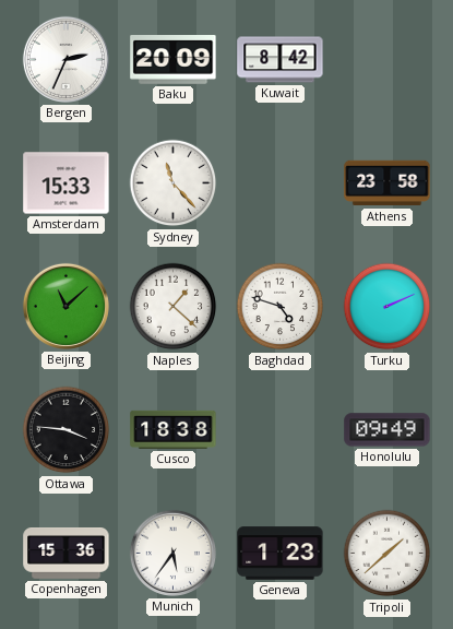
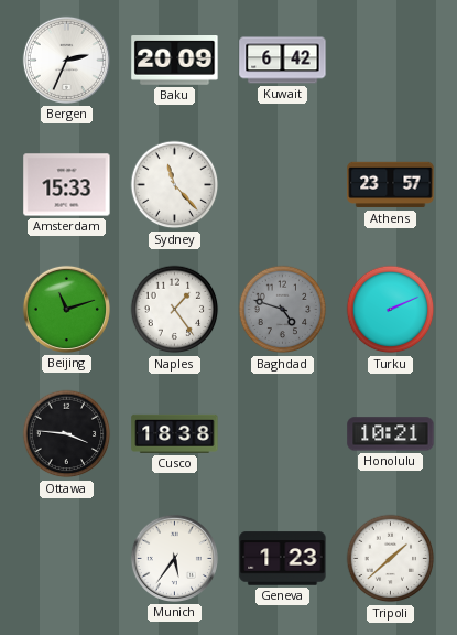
Kuwait: 8:42 -> 6:42
Athens: 23:58 -> 23:57
Beijing: 11:08 -> 11:12
Naples: 1:22 -> 1:24
Baghdad dial: white -> grey
Honolulu: 09:49 -> 10:21
Copenhagen: 15:36 -> none
